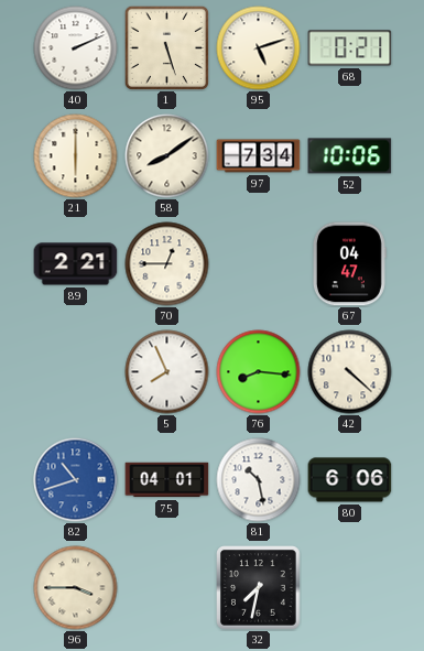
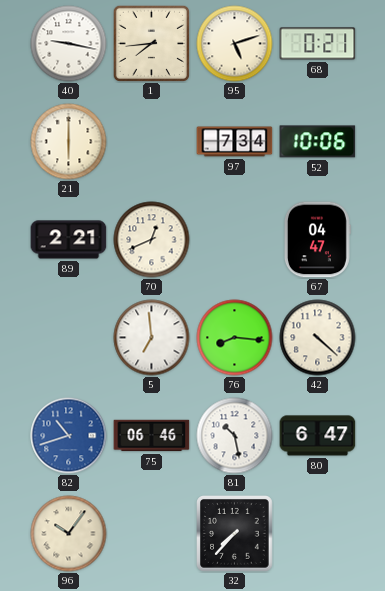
40: 2:11 -> 9:17
1: 5:27 -> 7:44
58: 8:09 -> none
70: 12:45 -> 12:41
5: 7:56 -> 6:59
75: 04:01 -> 06:46
80: 6:06 -> 6:47
96: 3:45 -> 10:06
32: 7:32 -> 7:37
